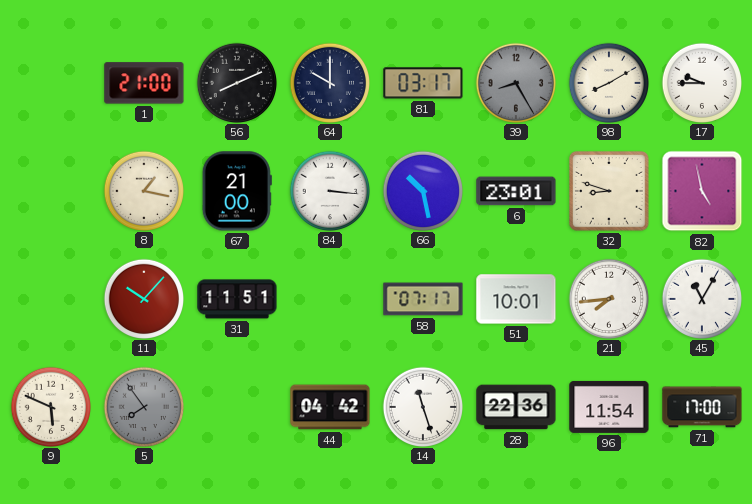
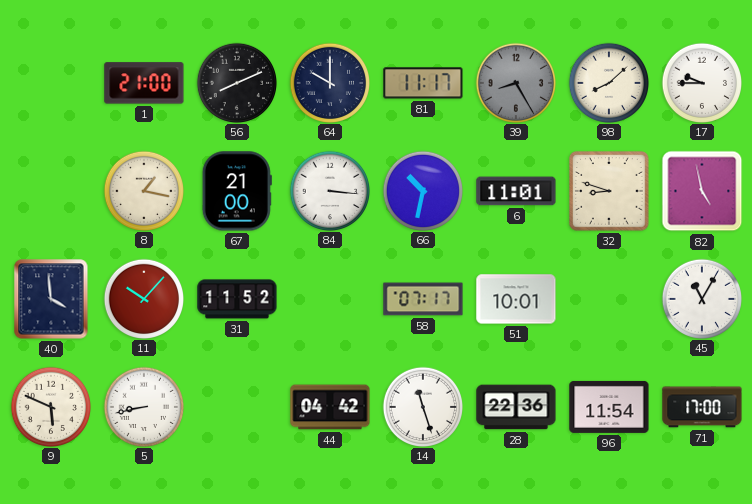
81: 03:17 -> 11:17
98: 8:10 -> 8:08
66: 10:28 -> 10:32
6: 23:01 -> 11:01
40: none -> 3:59
31: 11:51 -> 11:52
21: 7:44 -> none
5: 7:54 -> 8:43
5 dial: grey -> white
